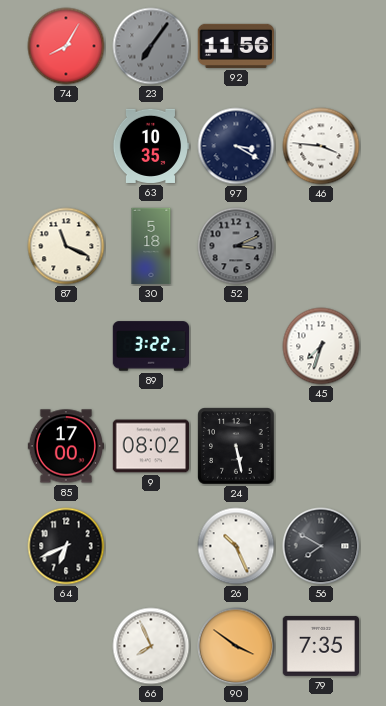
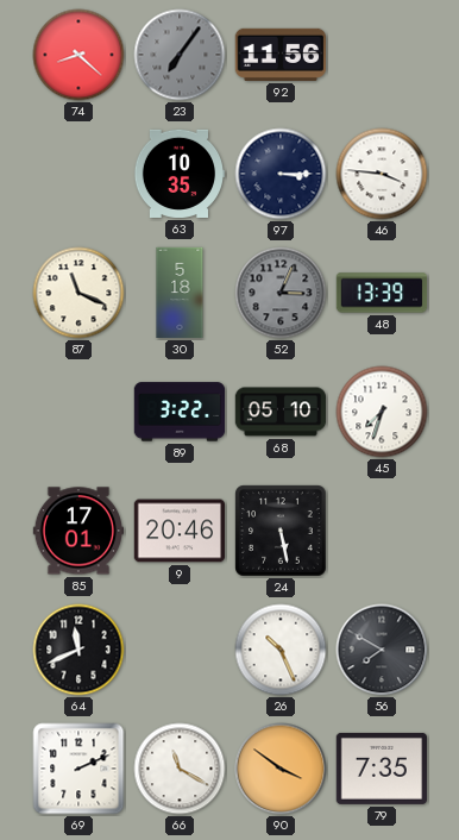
74: 8:05 -> 8:22
97: 3:20 -> 3:15
52: 3:11 -> 3:04
48: none -> 13:39
68: none -> 05:10
85: 17:00 -> 17:01
9: 08:02 -> 20:46
64: 6:41 -> 11:41
69: none -> 2:11
66: 7:56 -> 11:20
